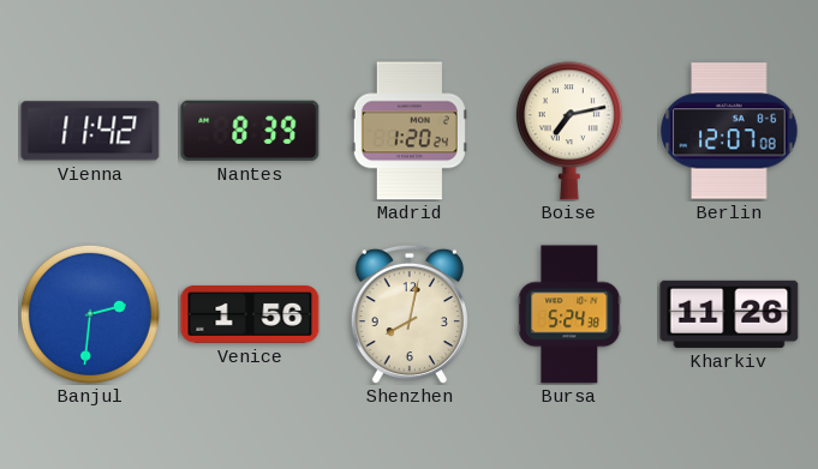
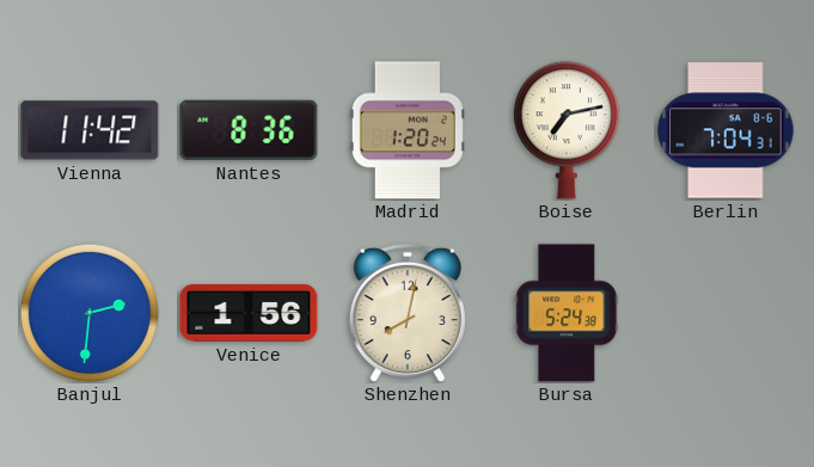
Nantes: 8:39 -> 8:36
Berlin: 12:07 -> 7:04
Kharkiv: 11:26 -> none
